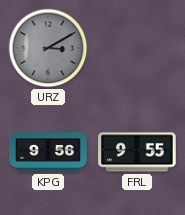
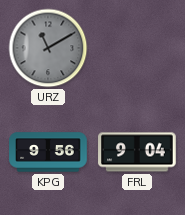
URZ: 3:10 -> 11:10
FRL: 9:55 -> 9:04
